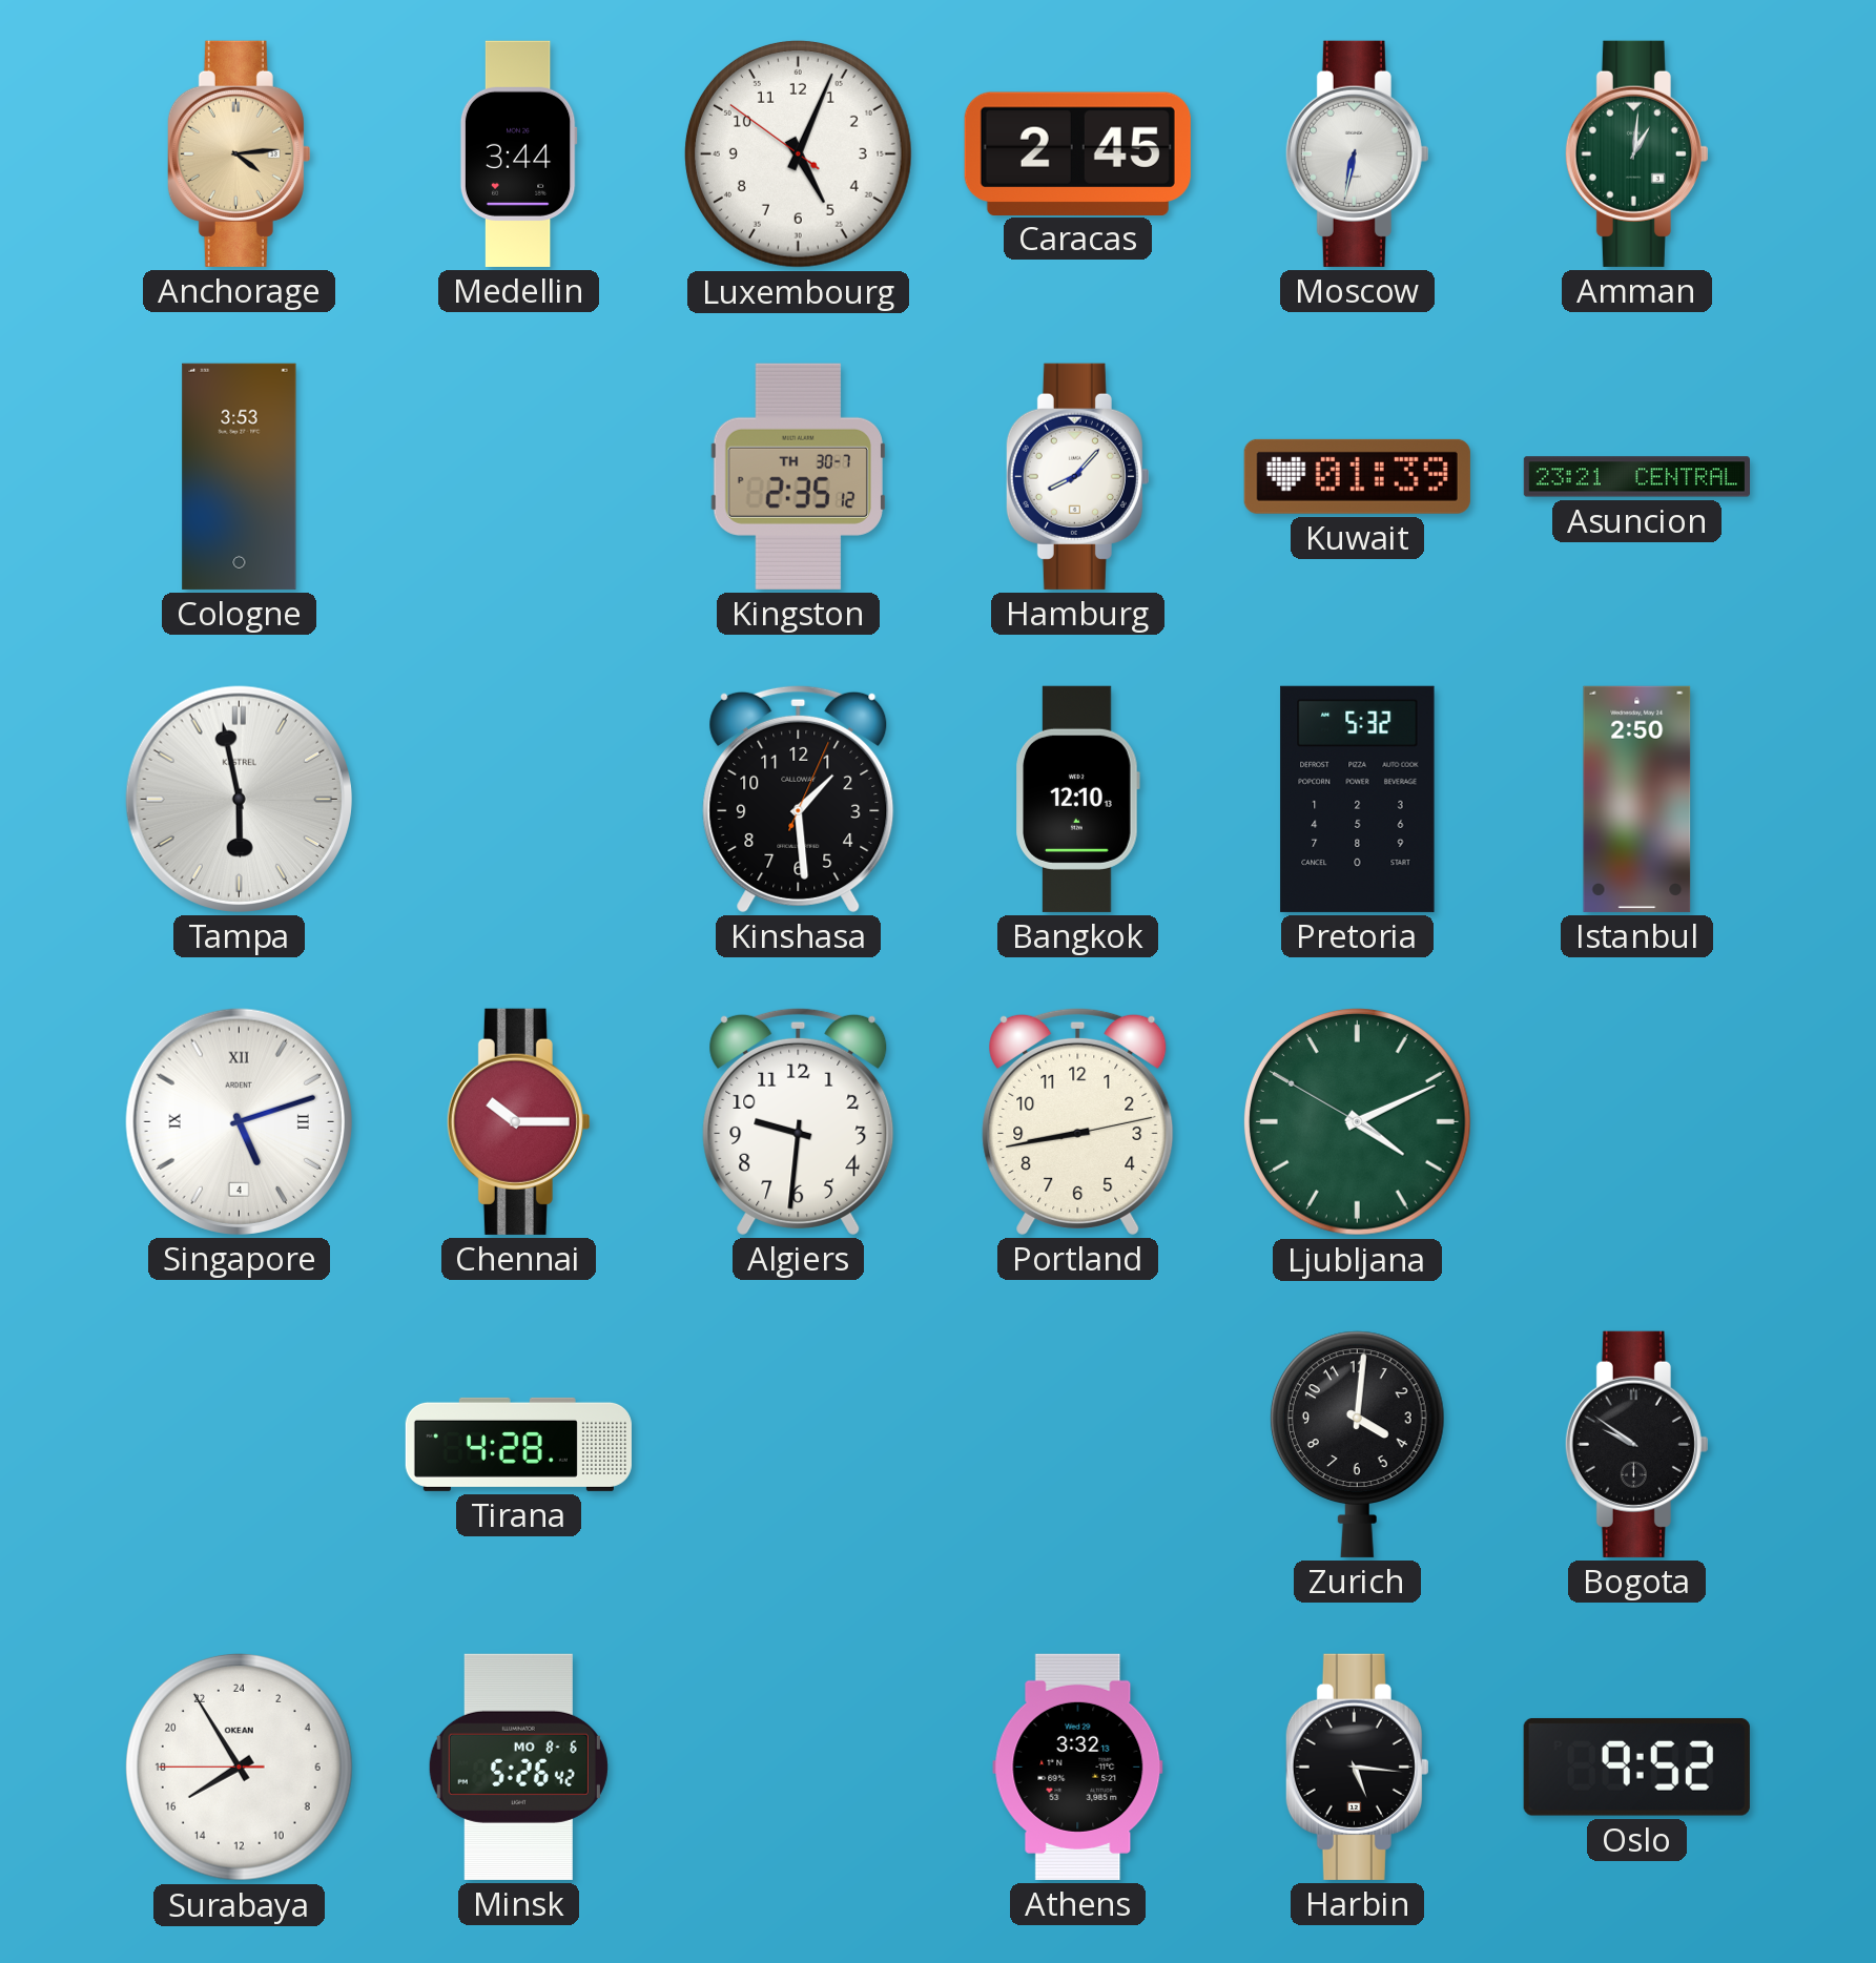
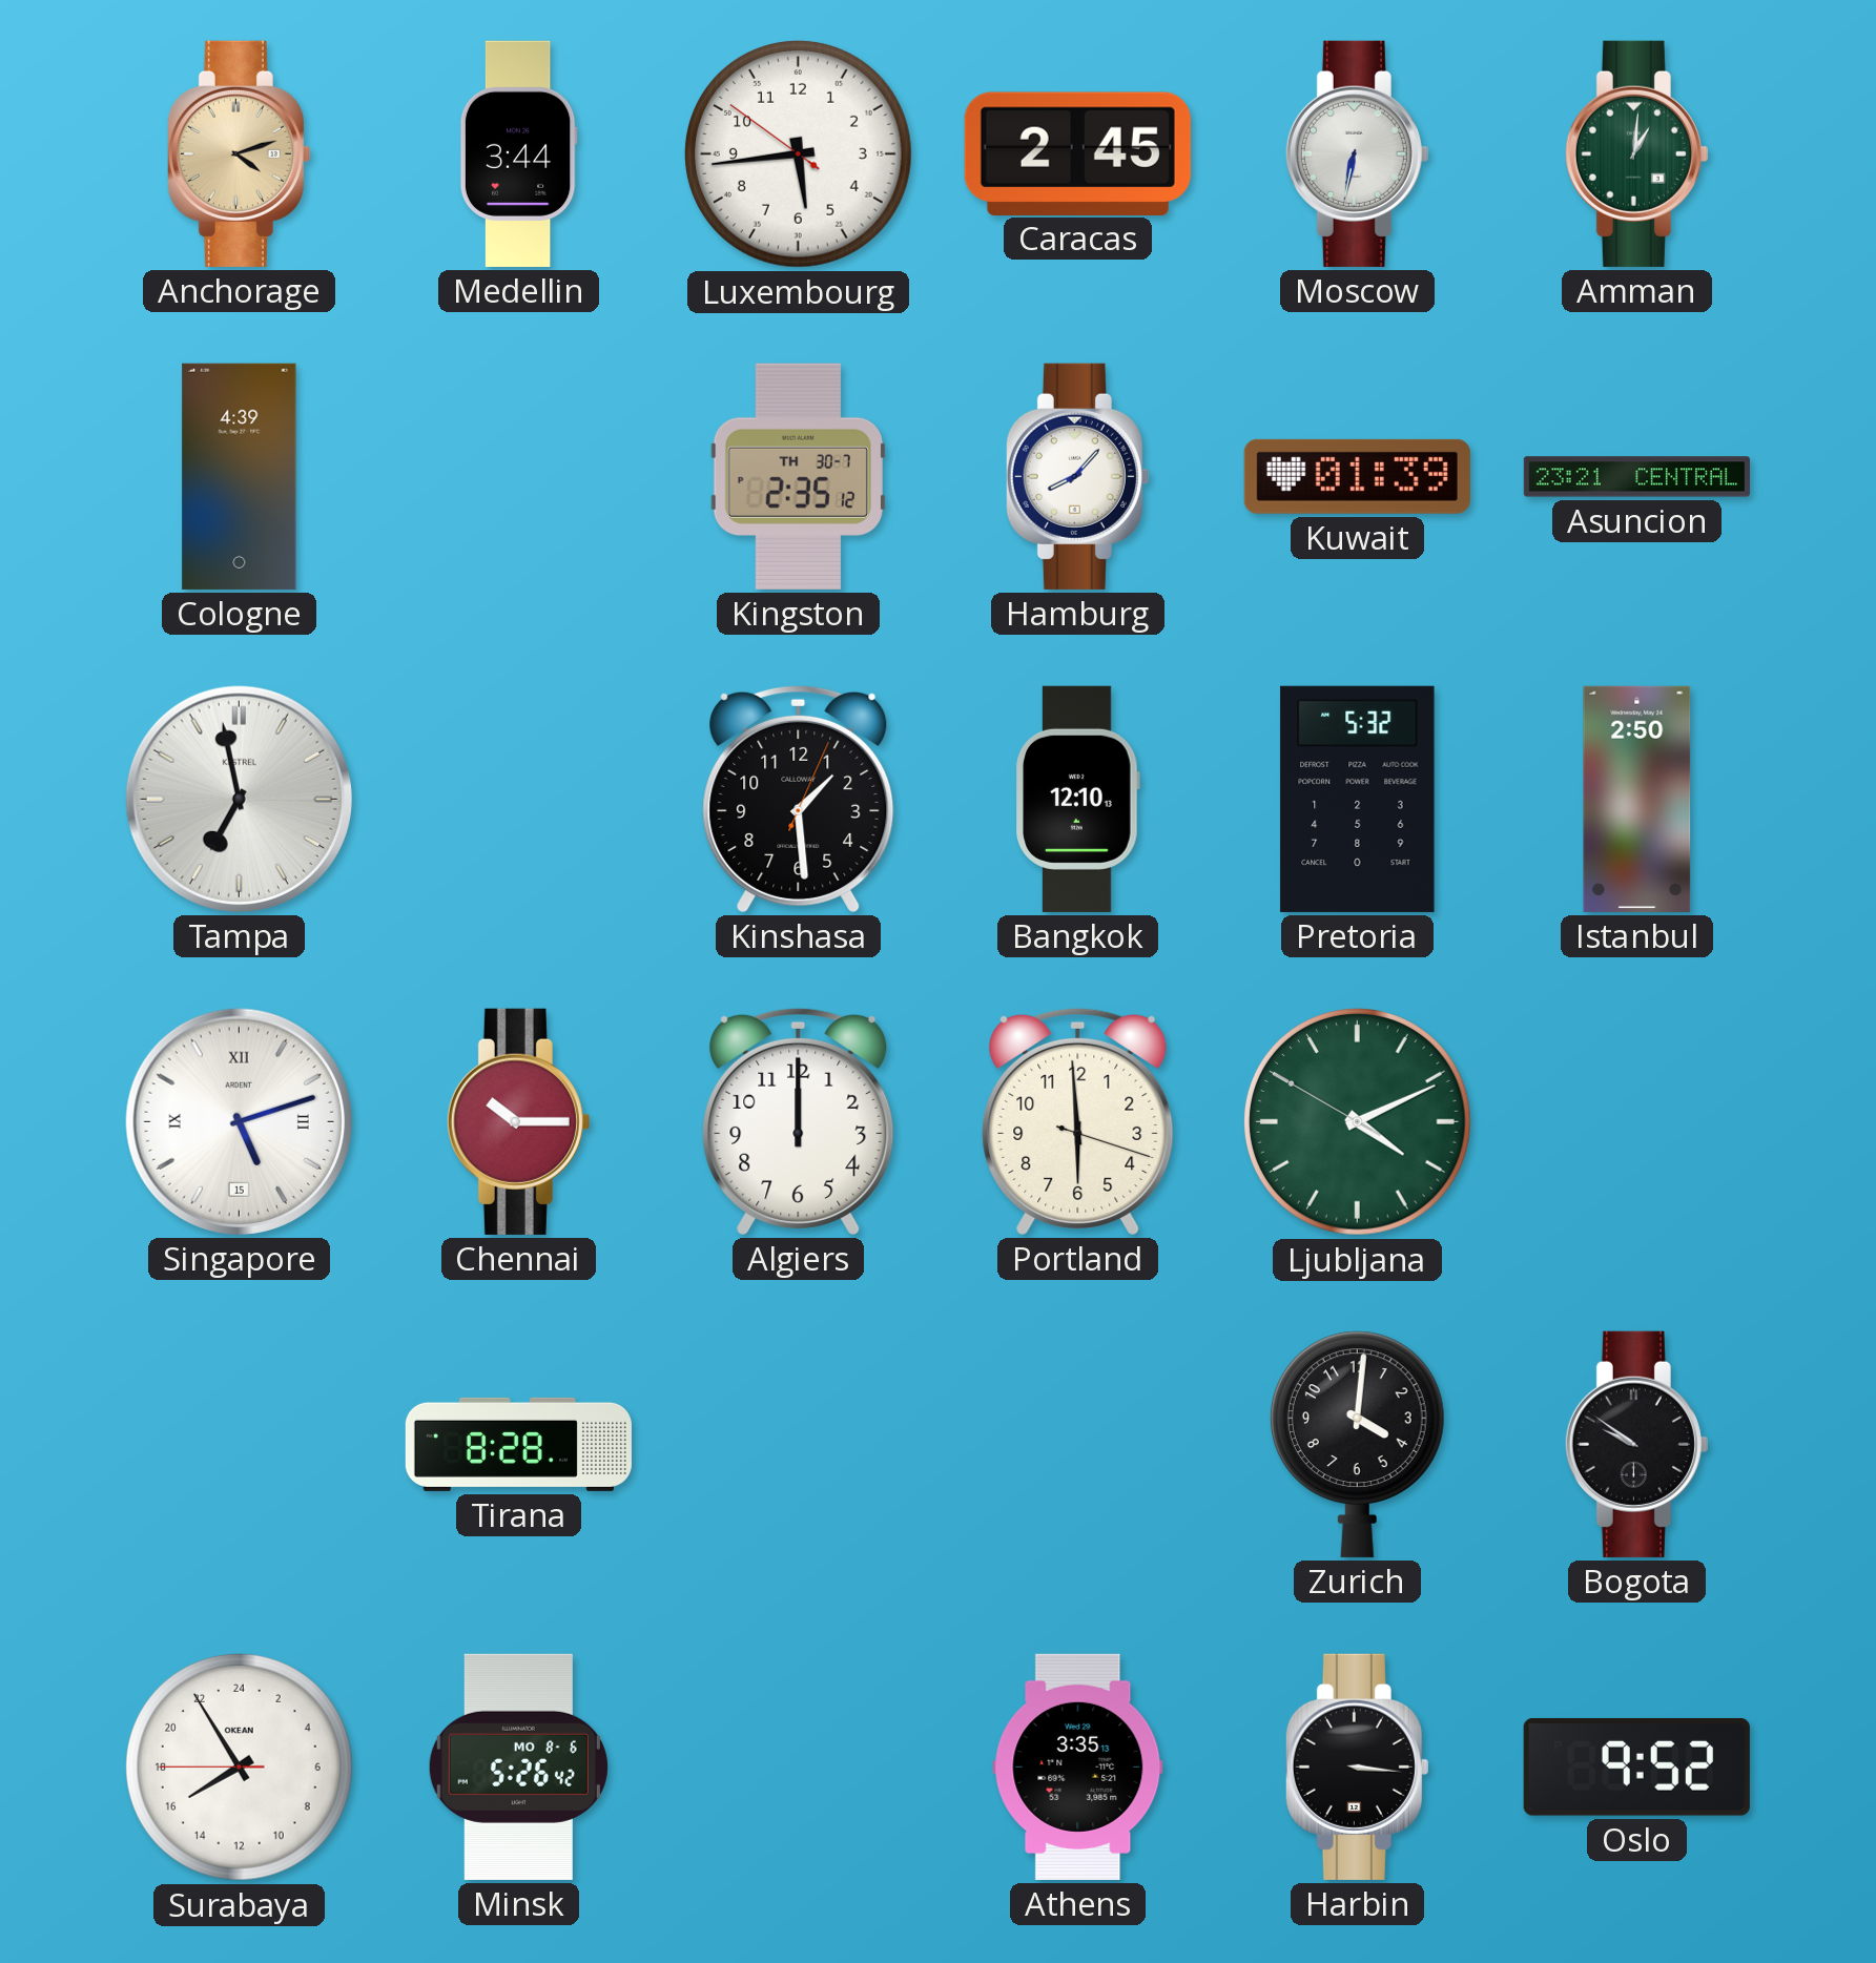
Anchorage: 4:14 -> 4:12
Luxembourg: 5:03 -> 5:43
Cologne: 3:53 -> 4:39
Tampa: 5:58 -> 6:58
Singapore date: 4 -> 15
Algiers: 9:31 -> 12:00
Portland: 8:43 -> 5:59
Tirana: 4:28 -> 8:28
Athens: 3:32 -> 3:35
Harbin: 5:16 -> 3:16
